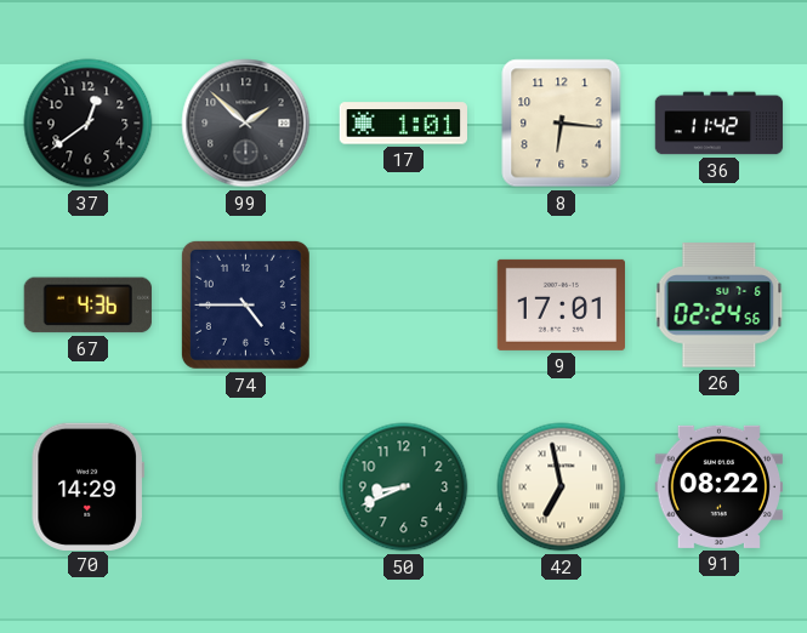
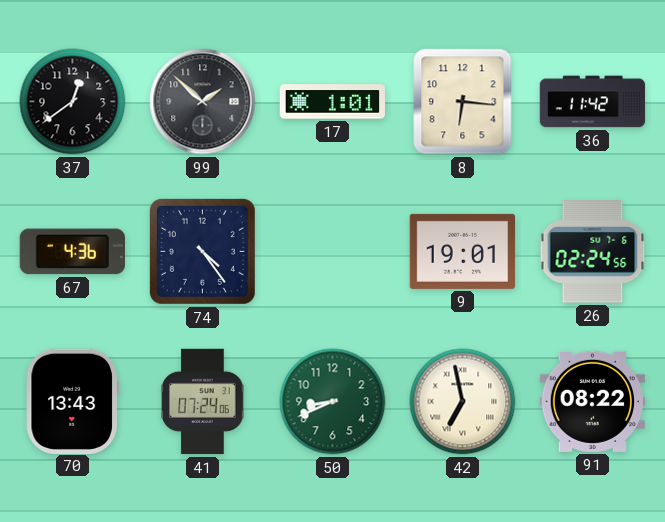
74: 4:45 -> 4:24
9: 17:01 -> 19:01
70: 14:29 -> 13:43
41: none -> 07:24
